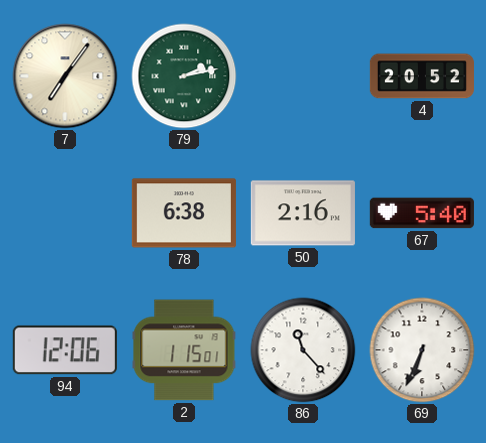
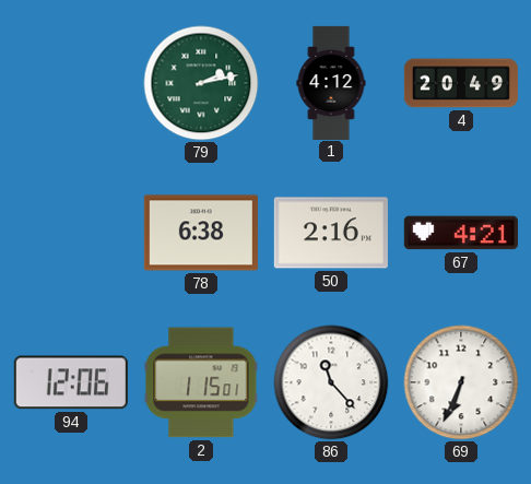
7: 7:06 -> none
1: none -> 4:12
4: 20:52 -> 20:49
67: 5:40 -> 4:21
